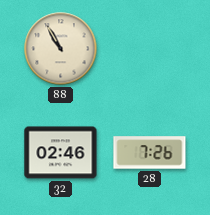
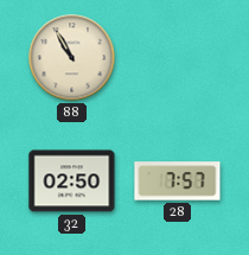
32: 02:46 -> 02:50
28: 7:26 -> 7:57
